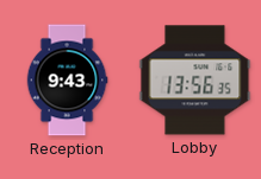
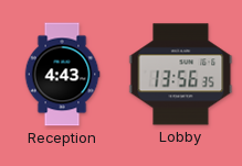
Reception: 9:43 -> 4:43
